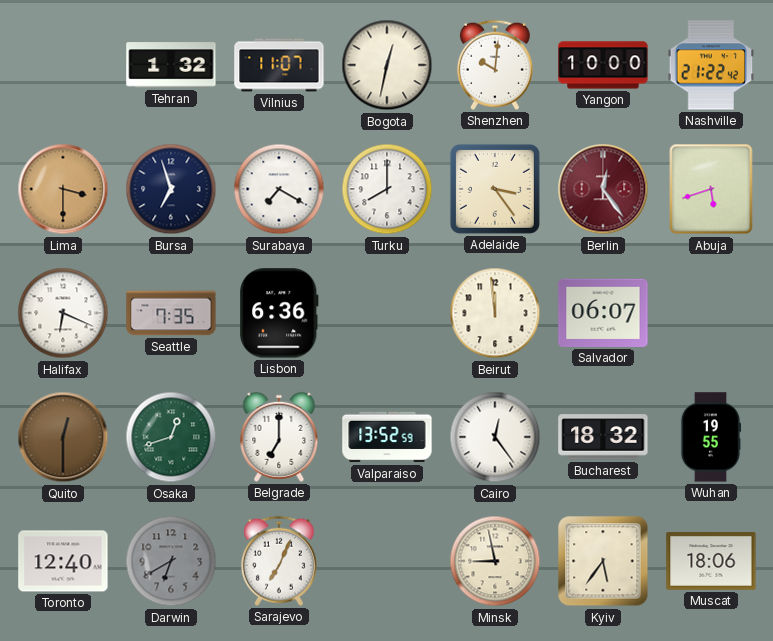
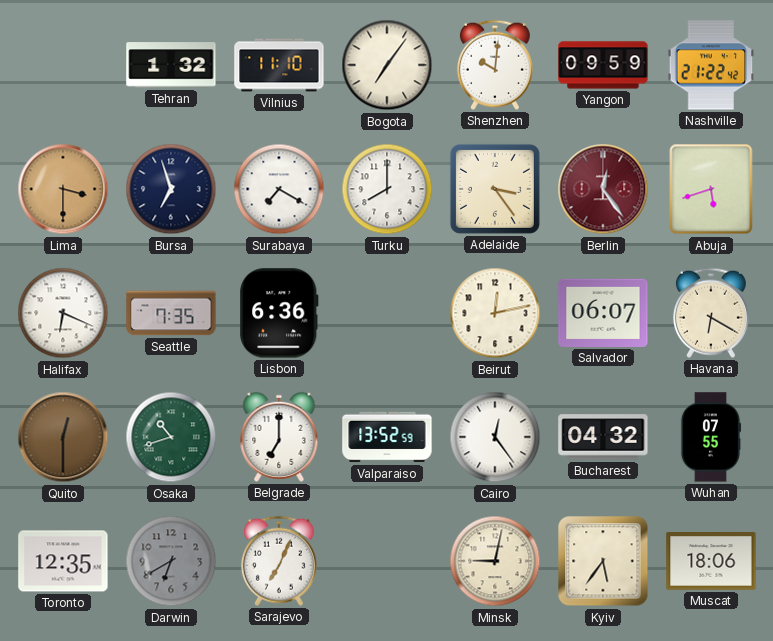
Vilnius: 11:07 -> 11:10
Bogota: 12:32 -> 7:06
Yangon: 10:00 -> 09:59
Beirut: 11:59 -> 12:13
Havana: none -> 6:20
Osaka: 12:42 -> 10:42
Bucharest: 18:32 -> 04:32
Wuhan: 19:55 -> 07:55
Toronto: 12:40 -> 12:35
Minsk: 8:58 -> 9:02
